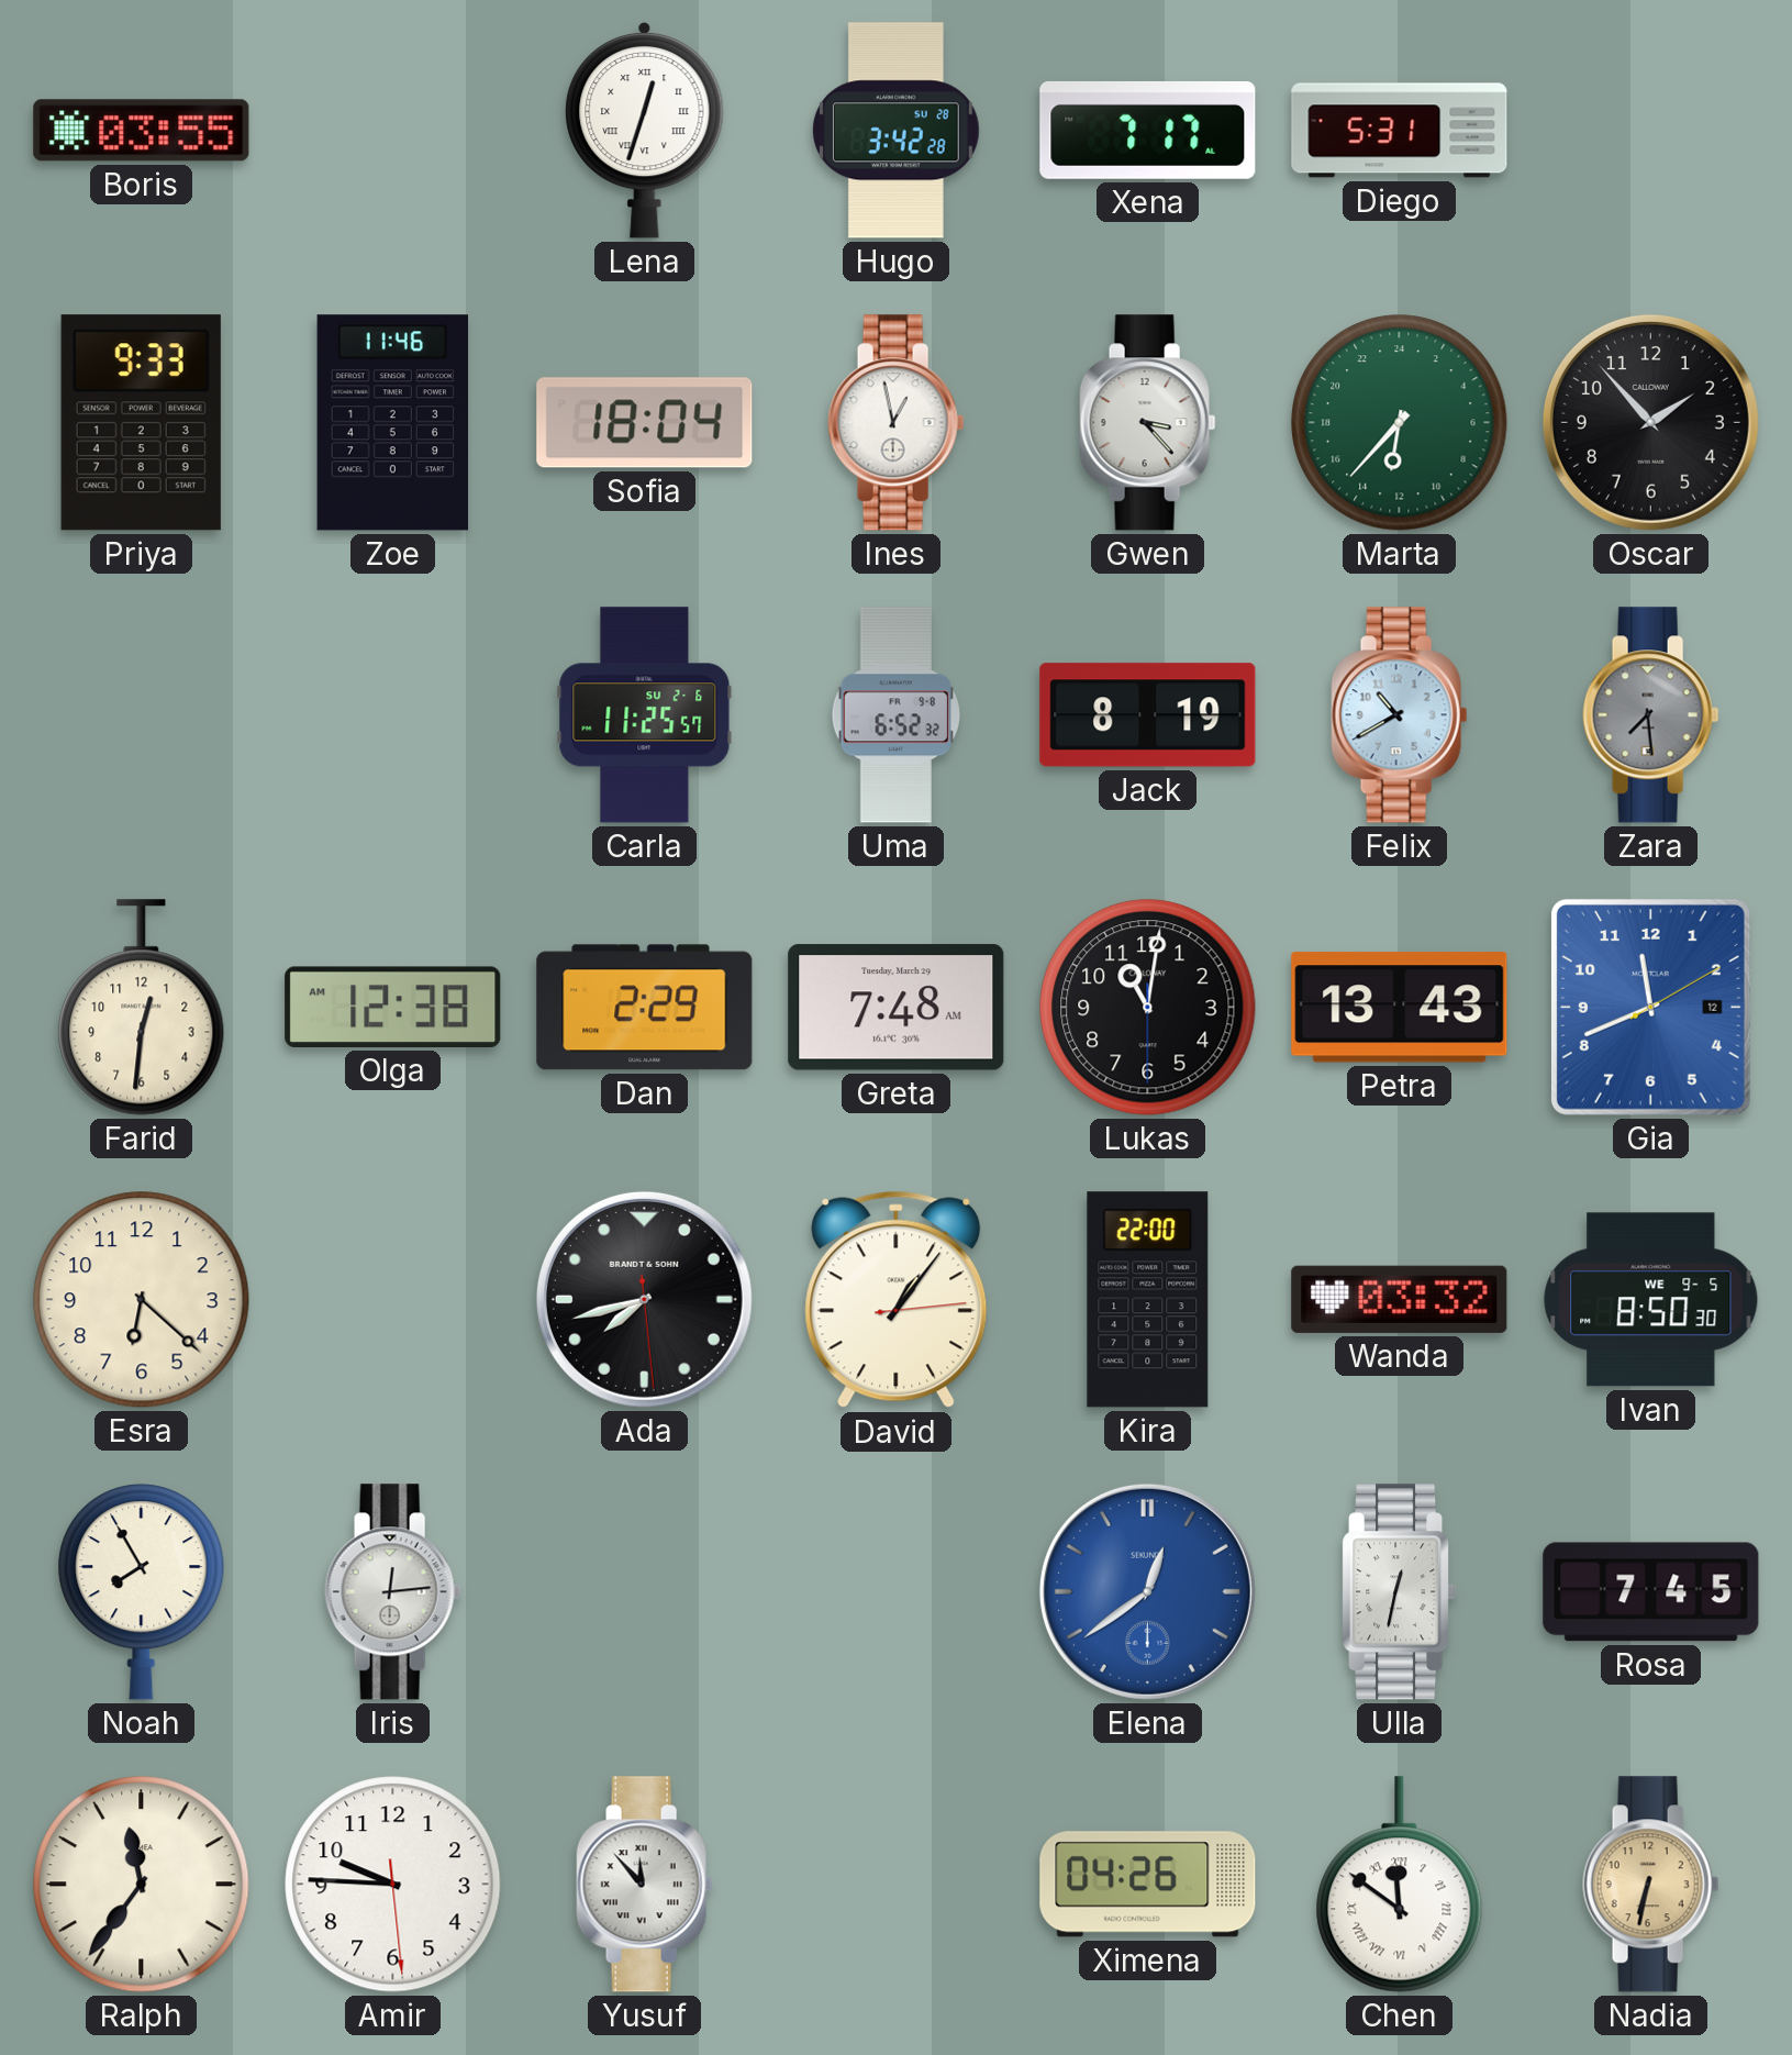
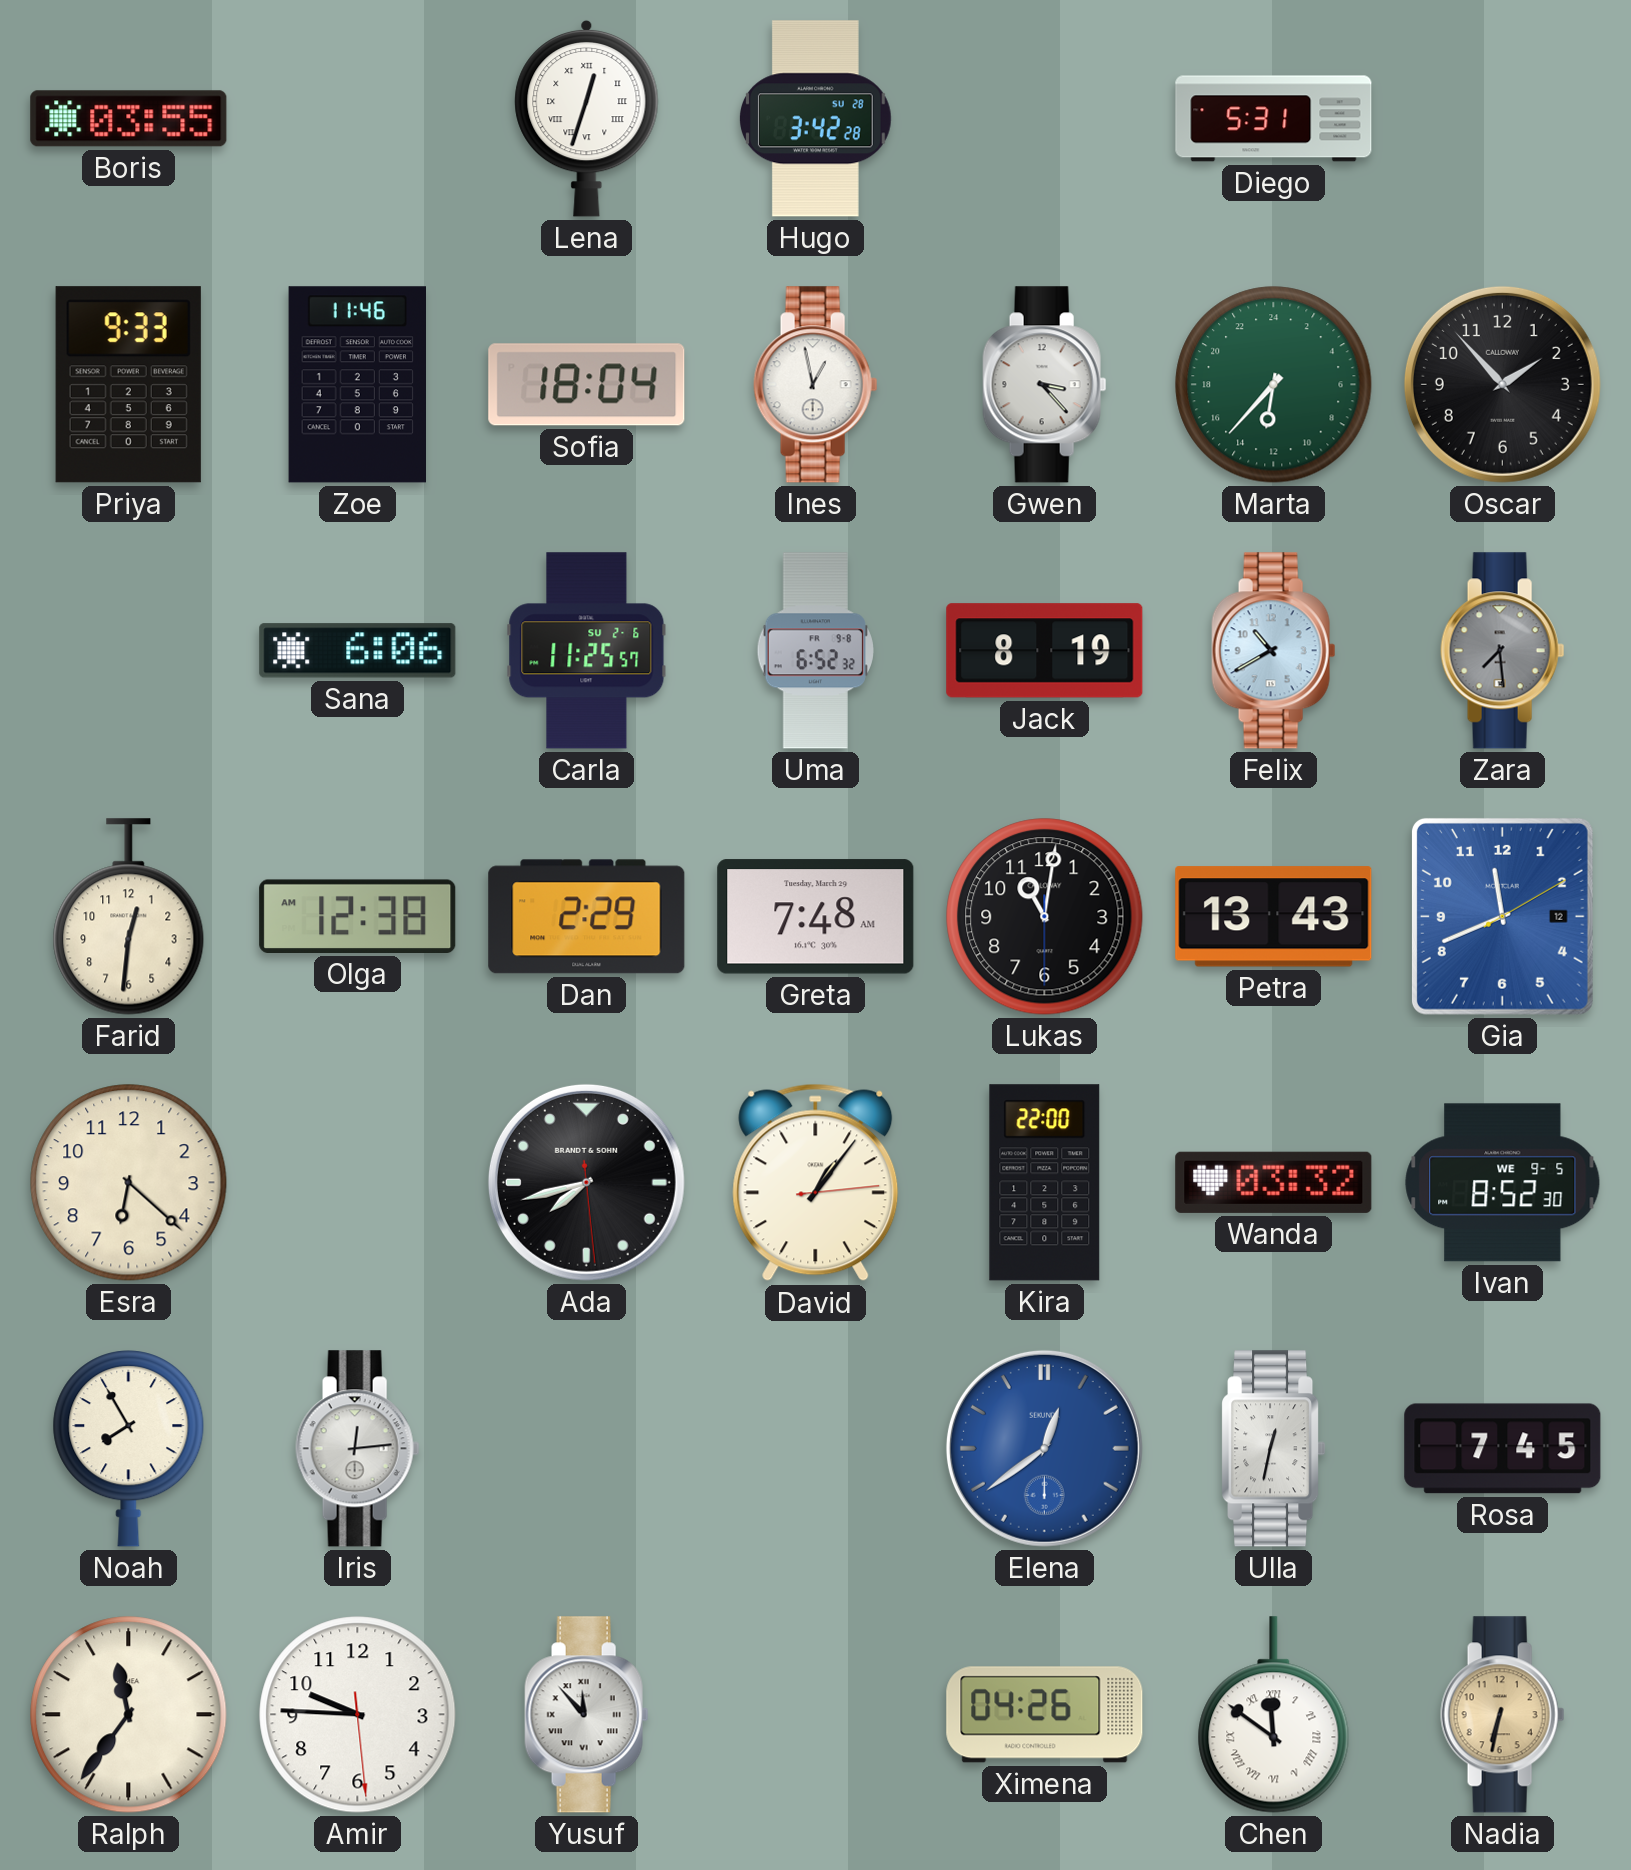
Xena: 7:17 -> none
Sana: none -> 6:06
Ivan: 8:50 -> 8:52
